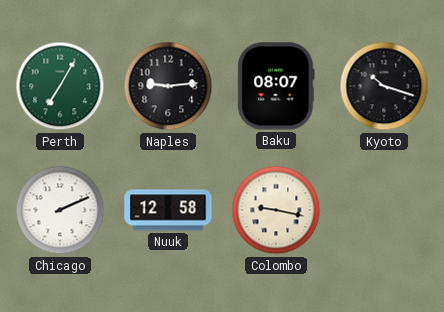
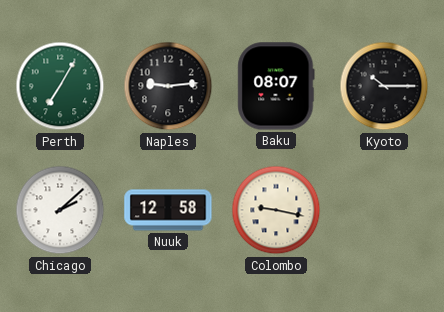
Kyoto: 10:18 -> 10:15
Chicago: 2:11 -> 2:08
